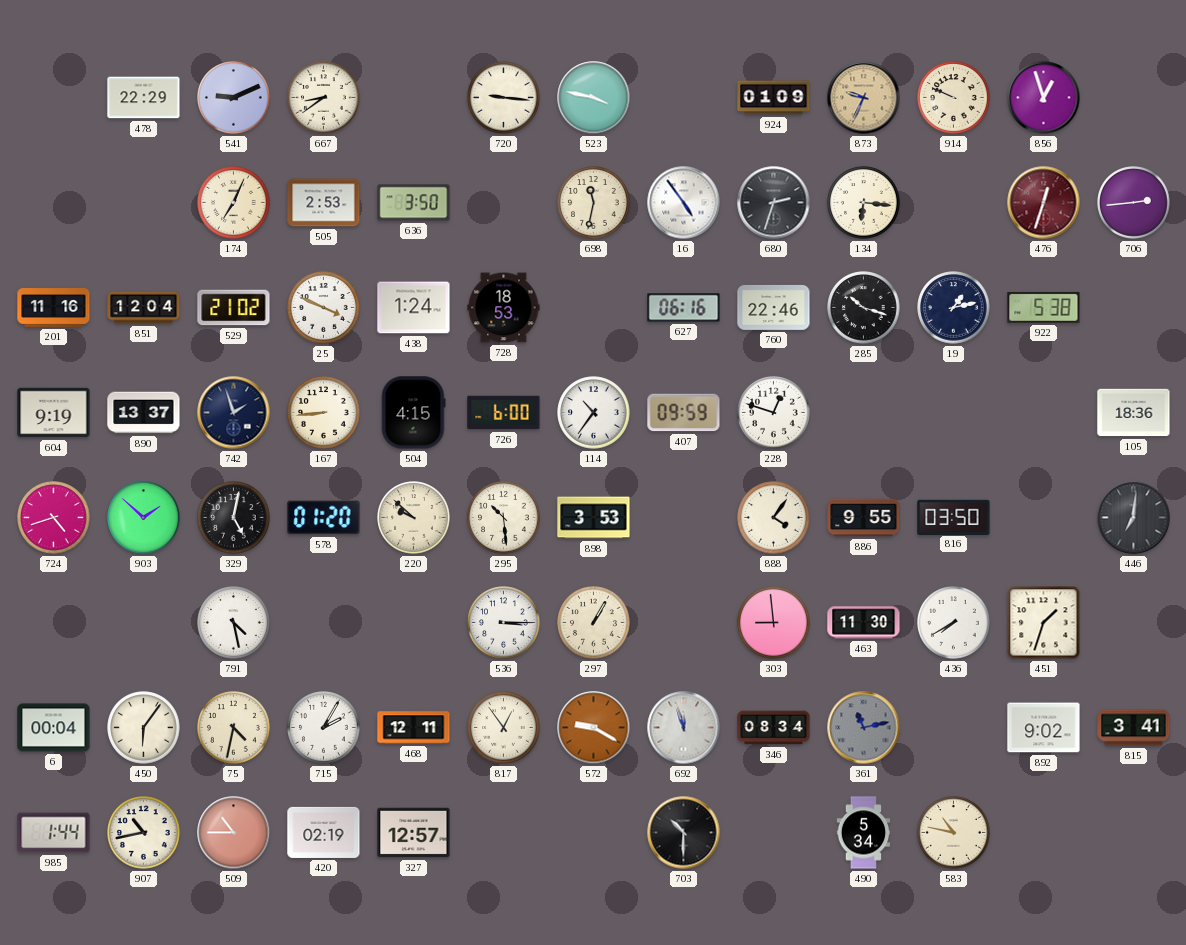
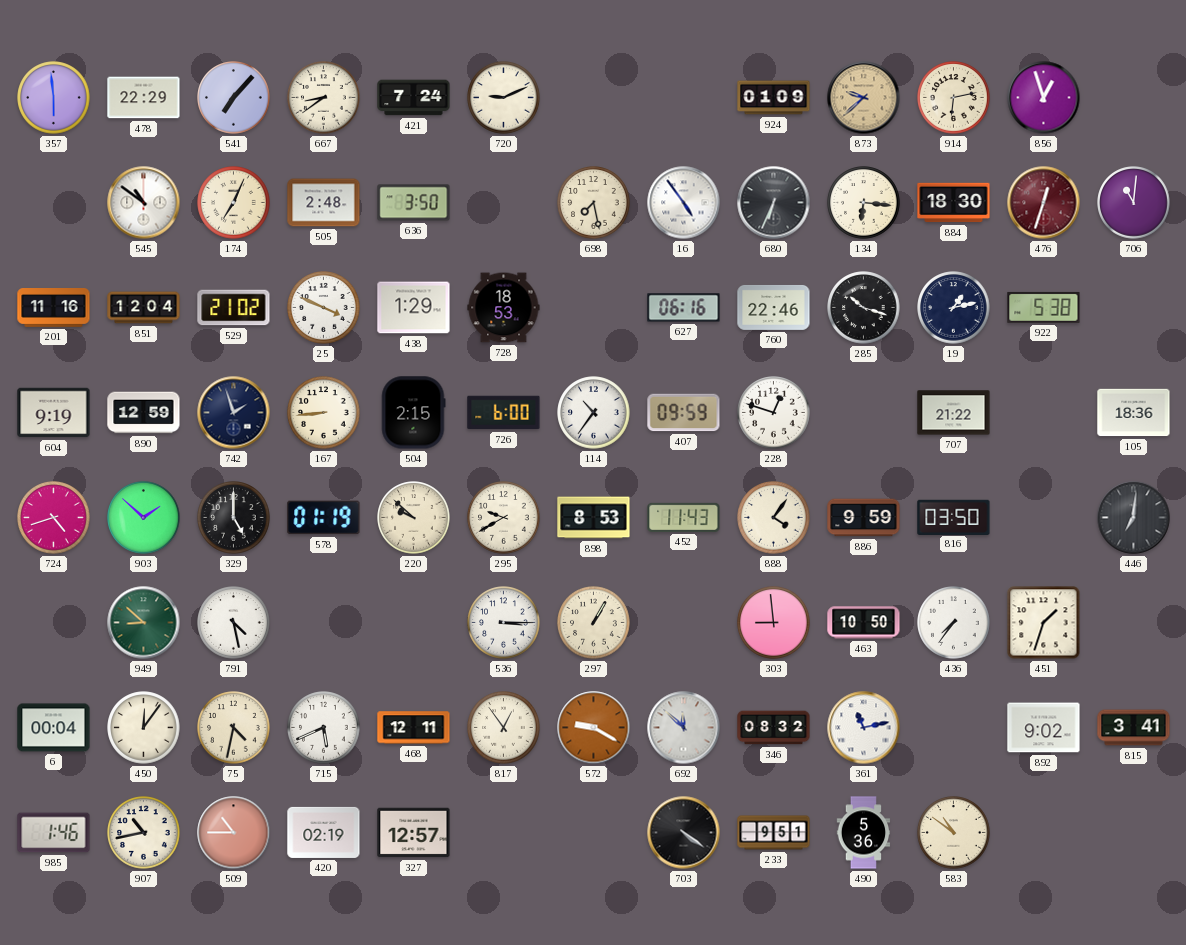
357: none -> 5:59
541: 9:11 -> 7:07
421: none -> 7:24
720: 9:16 -> 9:11
523: 3:47 -> none
873: 9:34 -> 9:38
914: 9:49 -> 6:13
545: none -> 10:51
505: 2:53 -> 2:48
698: 11:32 -> 7:28
680: 2:33 -> 6:34
884: none -> 18:30
706: 2:44 -> 11:01
438: 1:24 -> 1:29
890: 13:37 -> 12:59
504: 4:15 -> 2:15
707: none -> 21:22
329: 5:02 -> 5:00
578: 01:20 -> 01:19
295: 10:29 -> 9:40
898: 3:53 -> 8:53
452: none -> 11:43
886: 9:55 -> 9:59
949: none -> 8:52
463: 11:30 -> 10:50
436: 7:40 -> 7:36
450: 6:06 -> 12:06
715: 2:05 -> 5:41
692: 11:57 -> 11:52
346: 08:34 -> 08:32
361 dial: grey -> white
985: 1:44 -> 1:46
703: 10:30 -> 4:21
233: none -> 9:51
490: 5:34 -> 5:36
583: 10:47 -> 10:51
